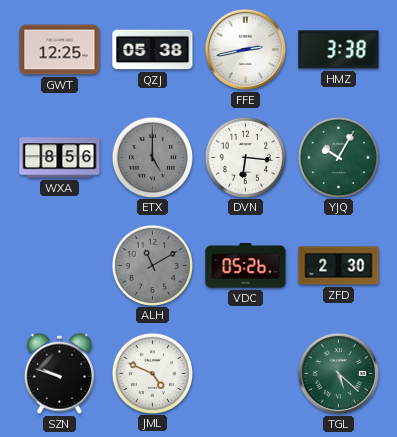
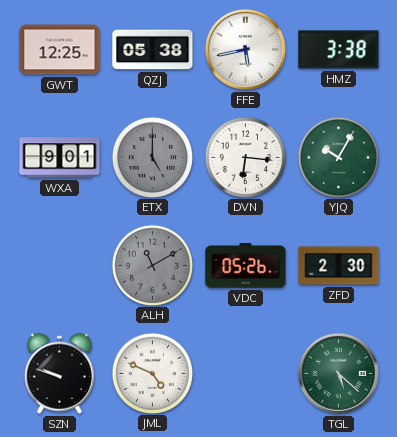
FFE: 2:43 -> 5:43
WXA: 8:56 -> 9:01
